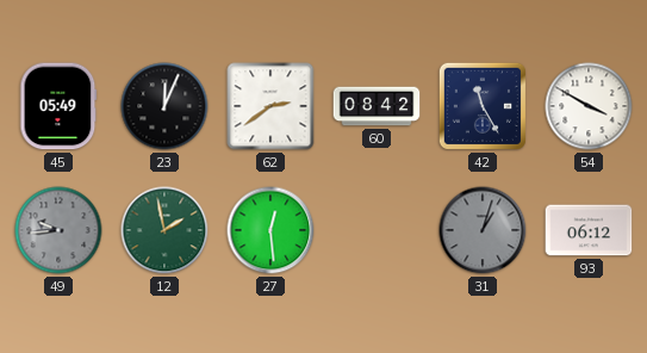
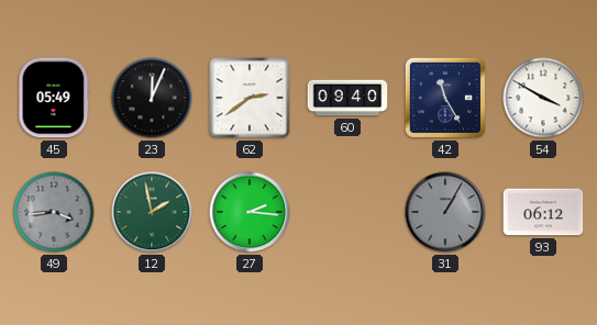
60: 08:42 -> 09:40
49: 9:44 -> 3:44
27: 12:29 -> 2:16
31: 1:03 -> 1:05
